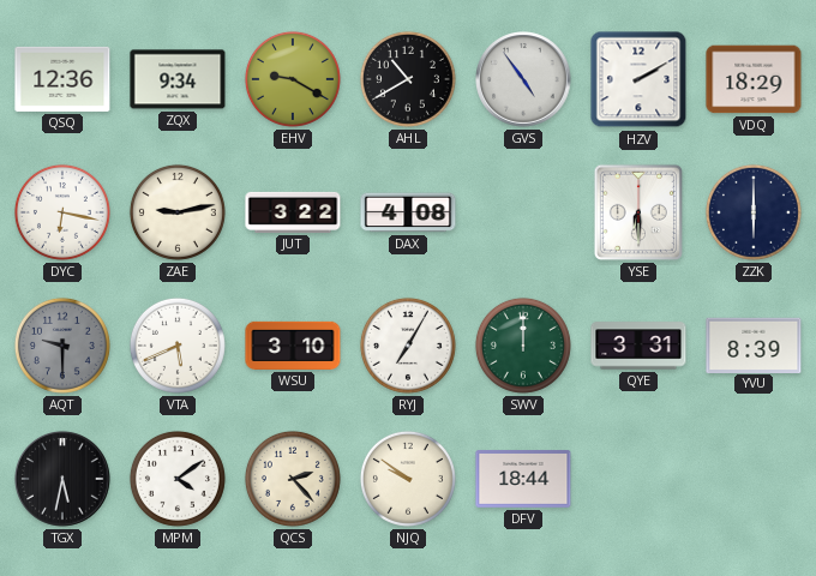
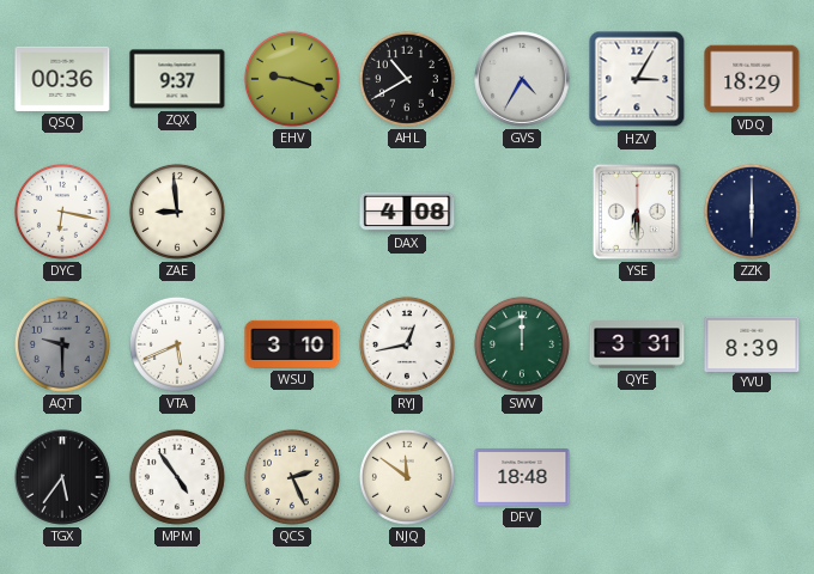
QSQ: 12:36 -> 00:36
ZQX: 9:34 -> 9:37
EHV: 9:20 -> 9:18
GVS: 4:54 -> 4:35
HZV: 2:10 -> 3:05
ZAE: 9:13 -> 8:59
JUT: 3:22 -> none
RYJ: 7:05 -> 12:43
TGX: 5:32 -> 5:36
MPM: 4:09 -> 4:54
QCS: 2:23 -> 2:26
NJQ: 9:51 -> 11:51
DFV: 18:44 -> 18:48
